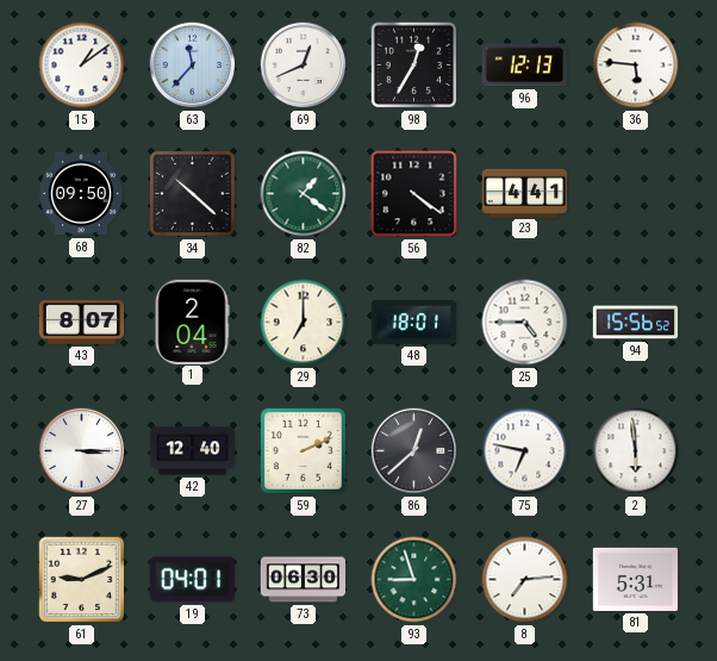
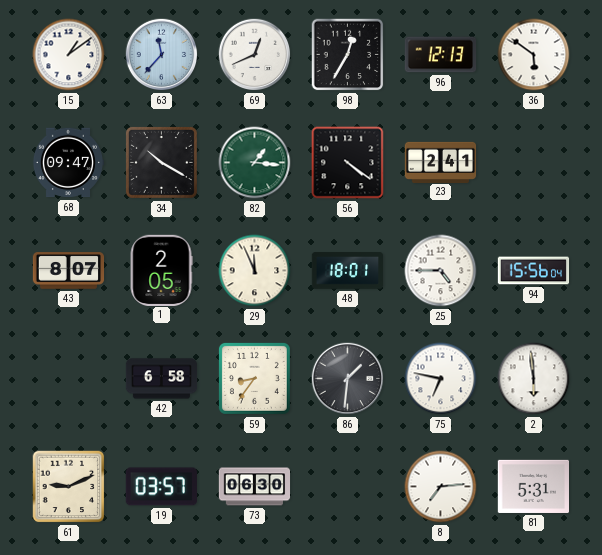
36: 5:46 -> 5:51
68: 09:50 -> 09:47
34: 10:22 -> 10:20
82: 1:21 -> 1:16
23: 4:41 -> 2:41
1: 2:04 -> 2:05
29: 7:00 -> 11:56
94: 15:56:52 -> 15:56:04
27: 3:15 -> none
42: 12:40 -> 6:58
59: 2:11 -> 8:36
86: 12:38 -> 1:31
19: 04:01 -> 03:57
93: 8:57 -> none
